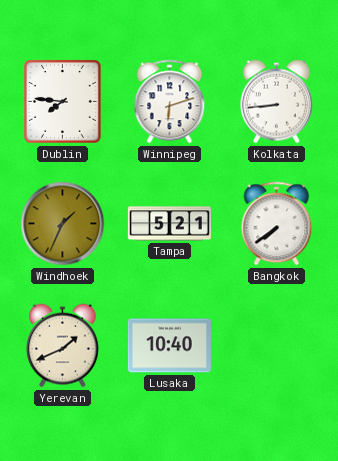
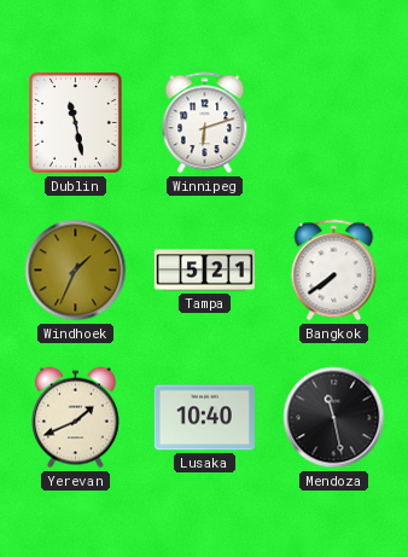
Dublin: 7:46 -> 11:28
Kolkata: 8:44 -> none
Mendoza: none -> 11:28
